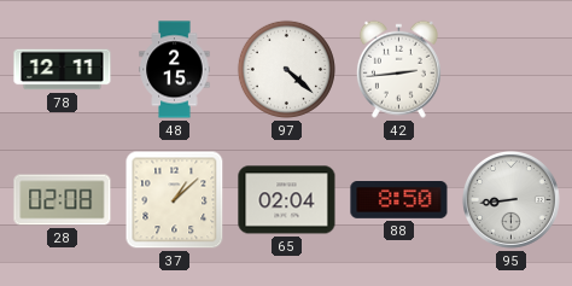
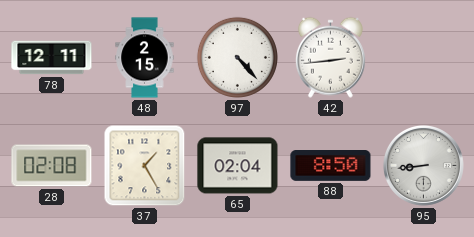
97: 4:22 -> 4:23
37: 1:08 -> 1:25
